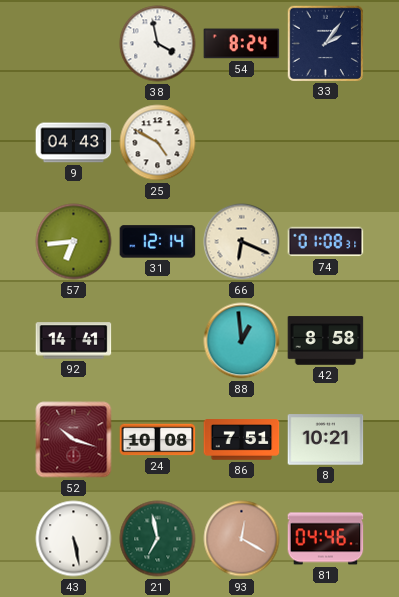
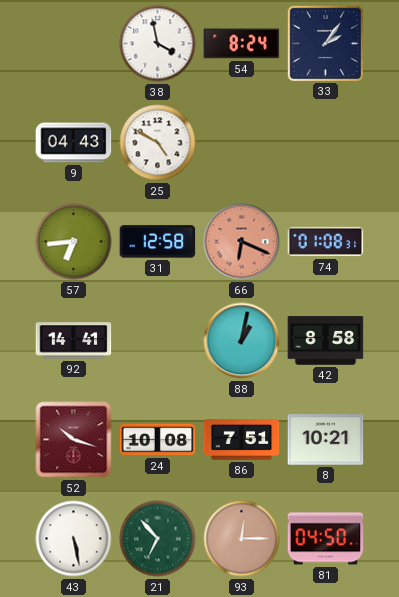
31: 12:14 -> 12:58
66 dial: cream -> salmon
88: 12:59 -> 1:02
21: 6:58 -> 6:53
93: 12:20 -> 12:15
81: 04:46 -> 04:50
